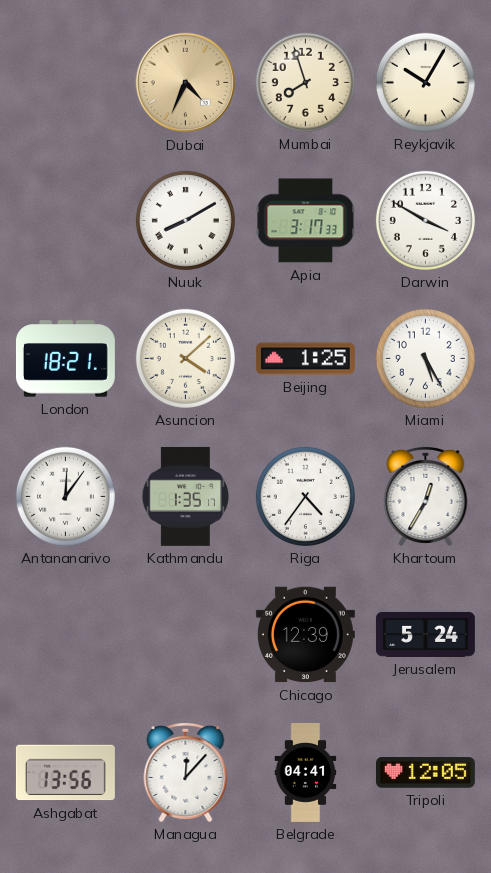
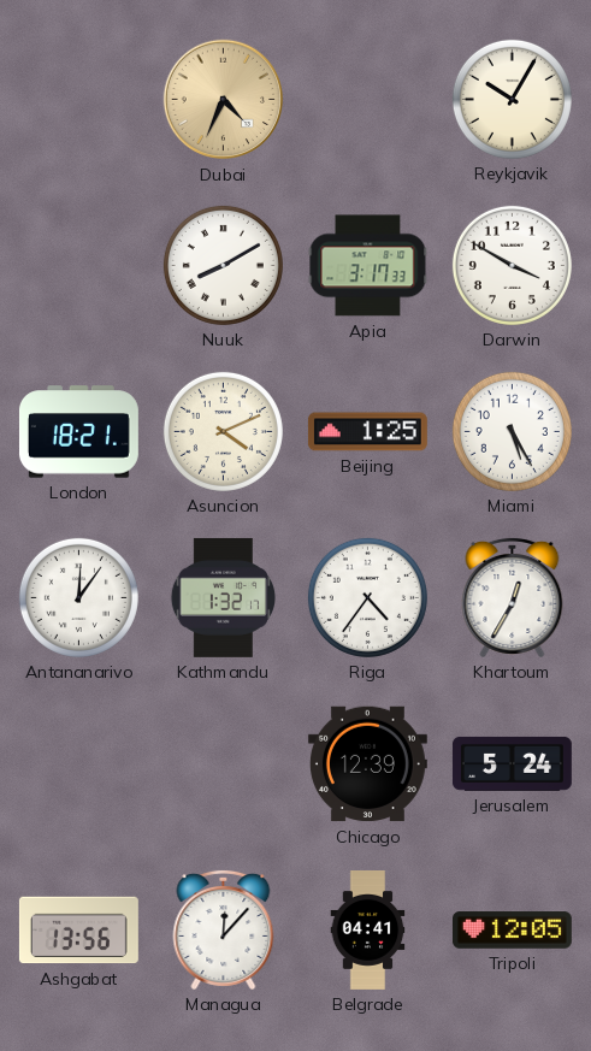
Mumbai: 7:57 -> none
Asuncion: 4:08 -> 4:11
Kathmandu: 1:35 -> 1:32
